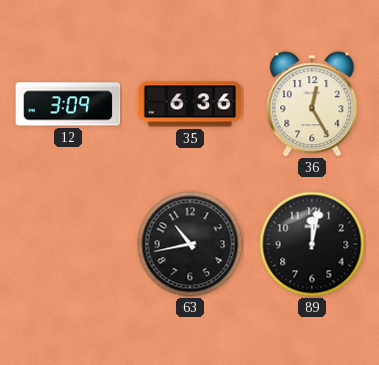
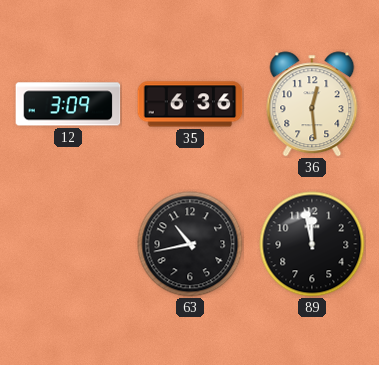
36: 12:25 -> 12:29
89: 12:02 -> 11:58
